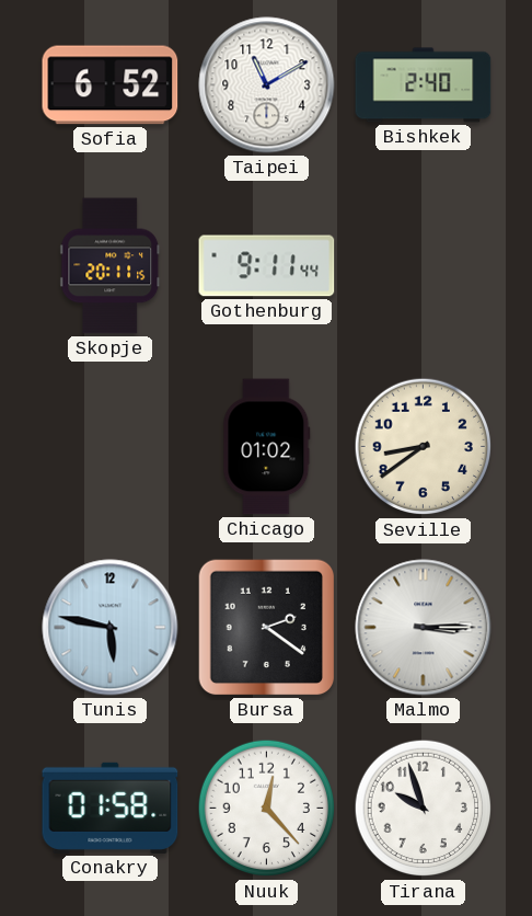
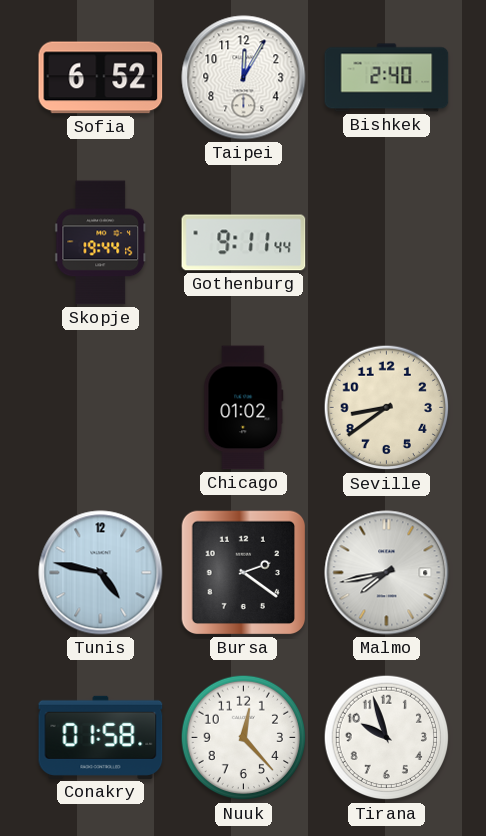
Taipei: 11:10 -> 12:05
Skopje: 20:11 -> 19:44
Tunis: 5:47 -> 4:47
Malmo: 3:15 -> 7:43
